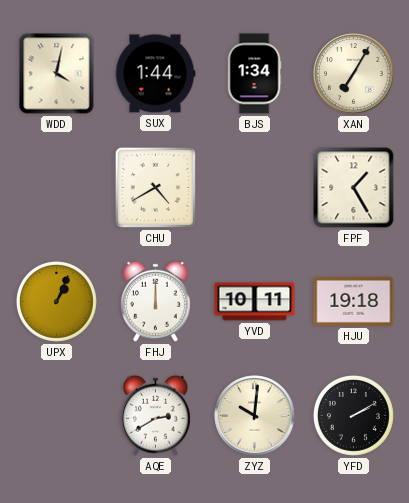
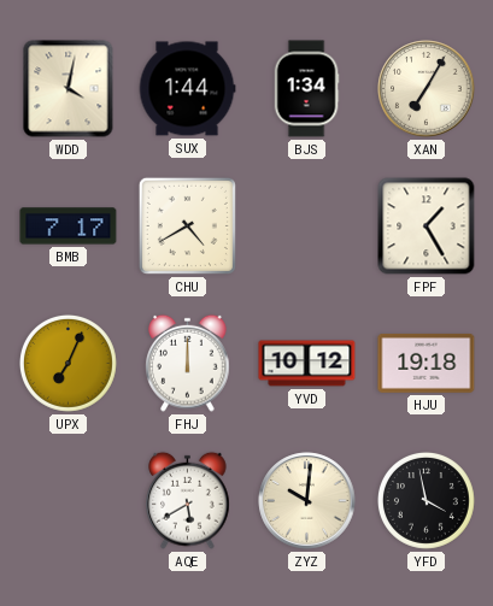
BMB: none -> 7:17
UPX: 1:04 -> 7:04
YVD: 10:11 -> 10:12
AQE: 2:40 -> 5:40
YFD: 2:10 -> 3:58
